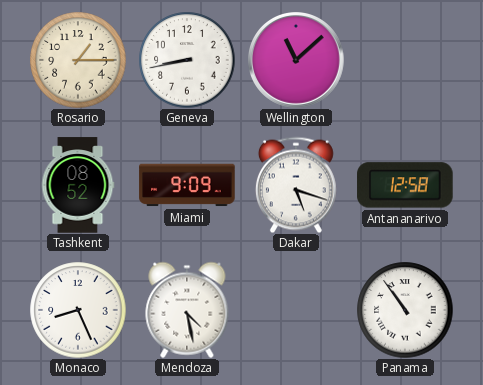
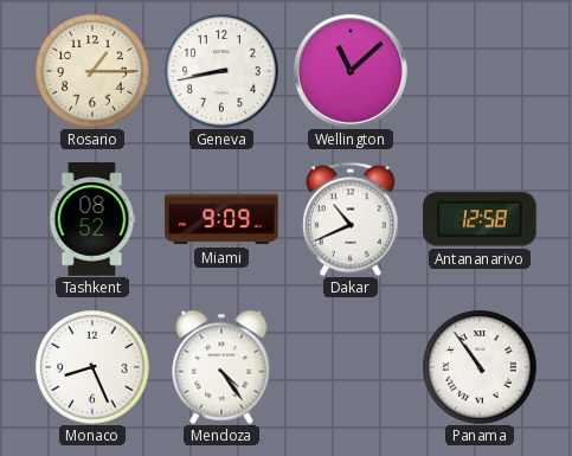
Dakar: 5:18 -> 10:41
Mendoza: 4:28 -> 4:24
